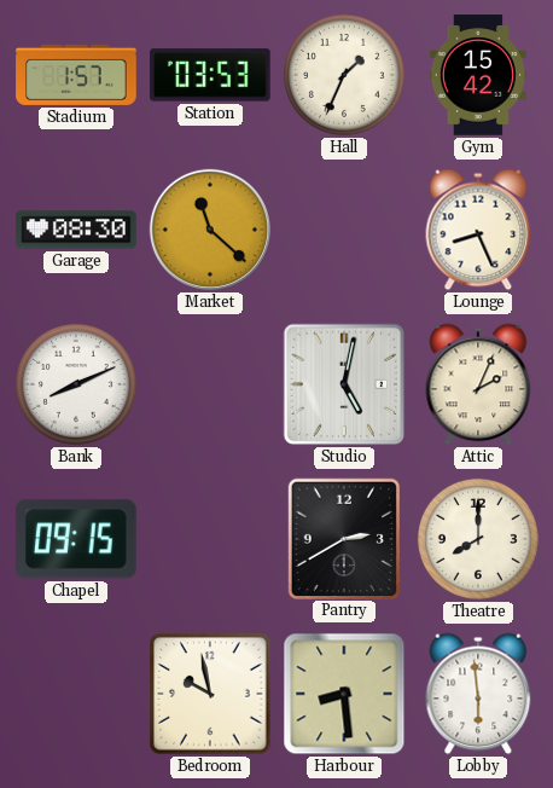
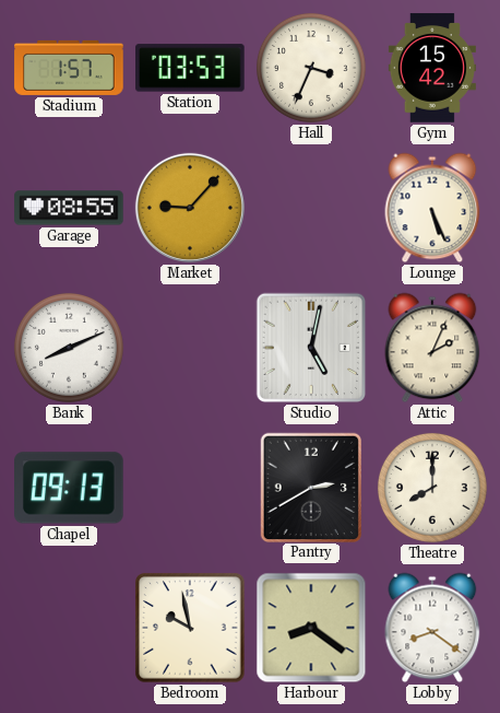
Hall: 1:34 -> 3:34
Garage: 08:30 -> 08:55
Market: 11:22 -> 9:07
Lounge: 8:26 -> 5:26
Chapel: 09:15 -> 09:13
Harbour: 8:29 -> 8:21
Lobby: 5:59 -> 8:21
